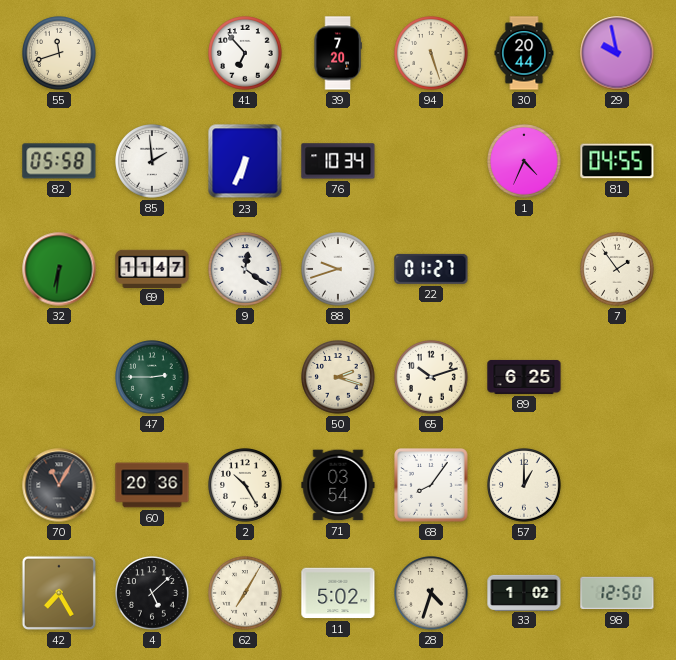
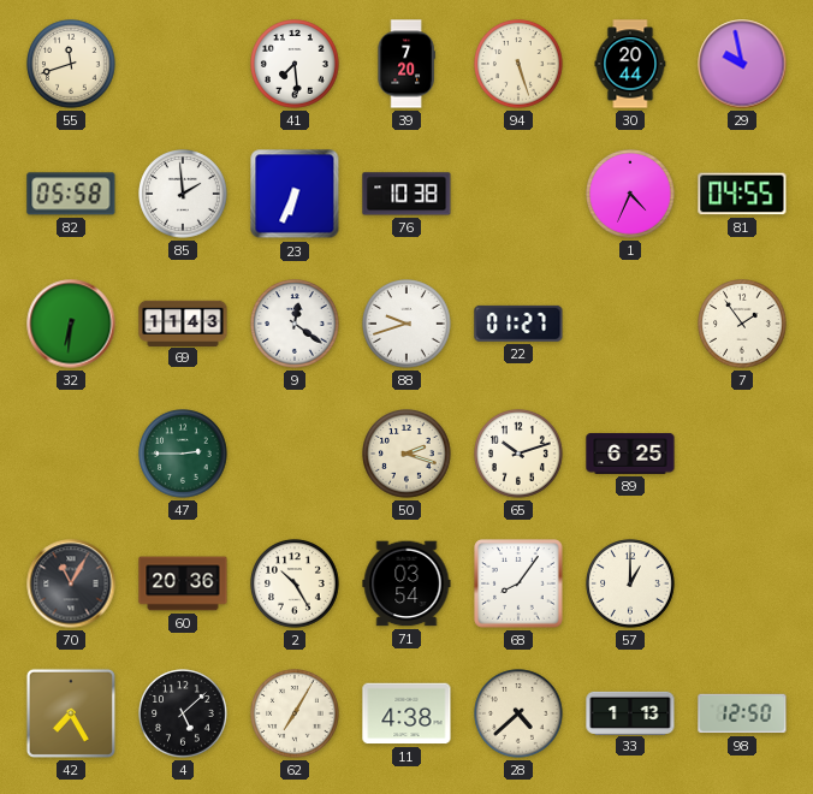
41: 6:53 -> 7:29
76: 10:34 -> 10:38
69: 11:47 -> 11:43
11: 5:02 -> 4:38
28: 4:33 -> 4:38
33: 1:02 -> 1:13
